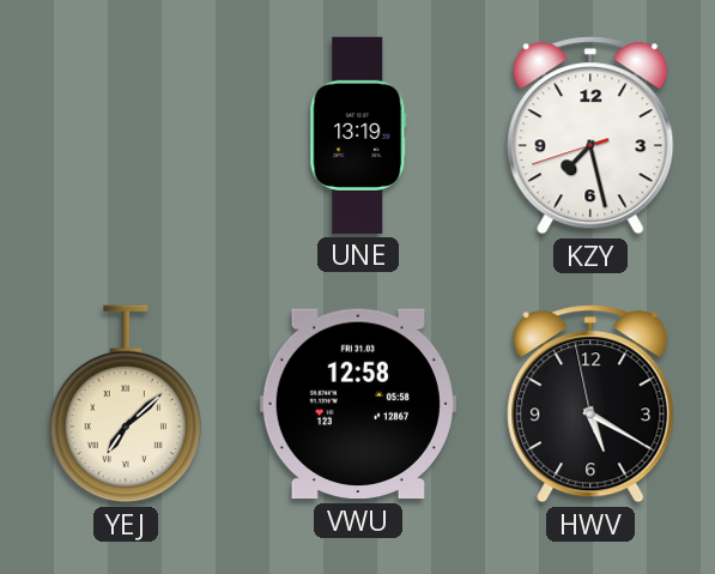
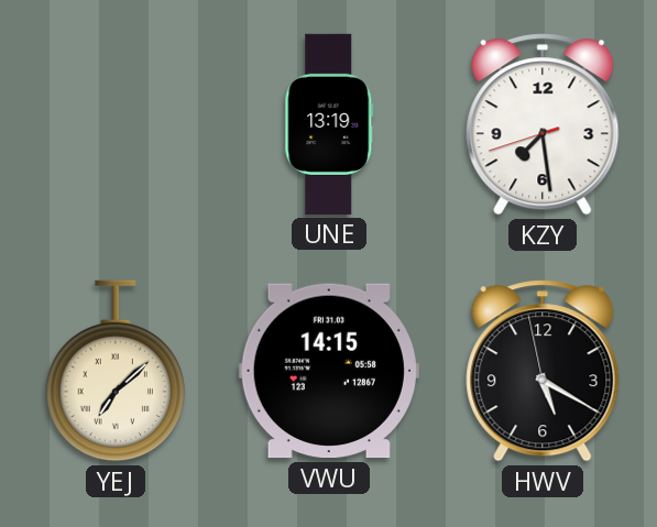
KZY: 7:27 -> 7:28
VWU: 12:58 -> 14:15
